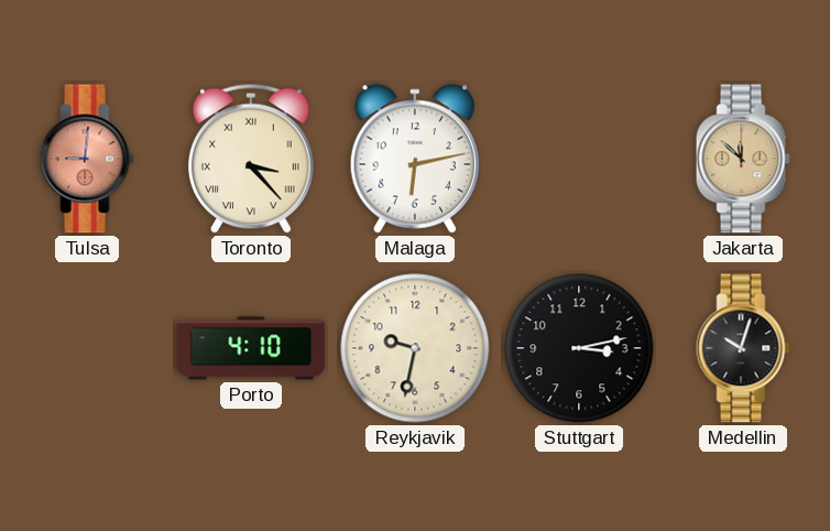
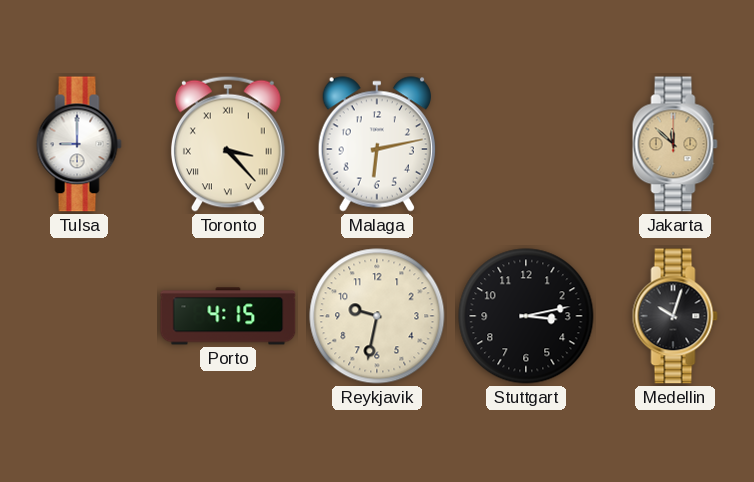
Tulsa: 9:01 -> 9:00
Tulsa dial: salmon -> white
Porto: 4:10 -> 4:15
